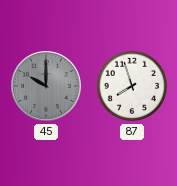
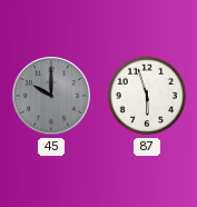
87: 7:57 -> 5:57
